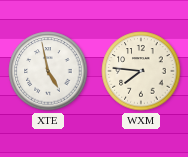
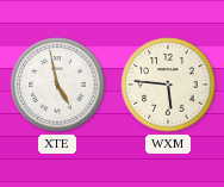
WXM: 7:46 -> 5:46
